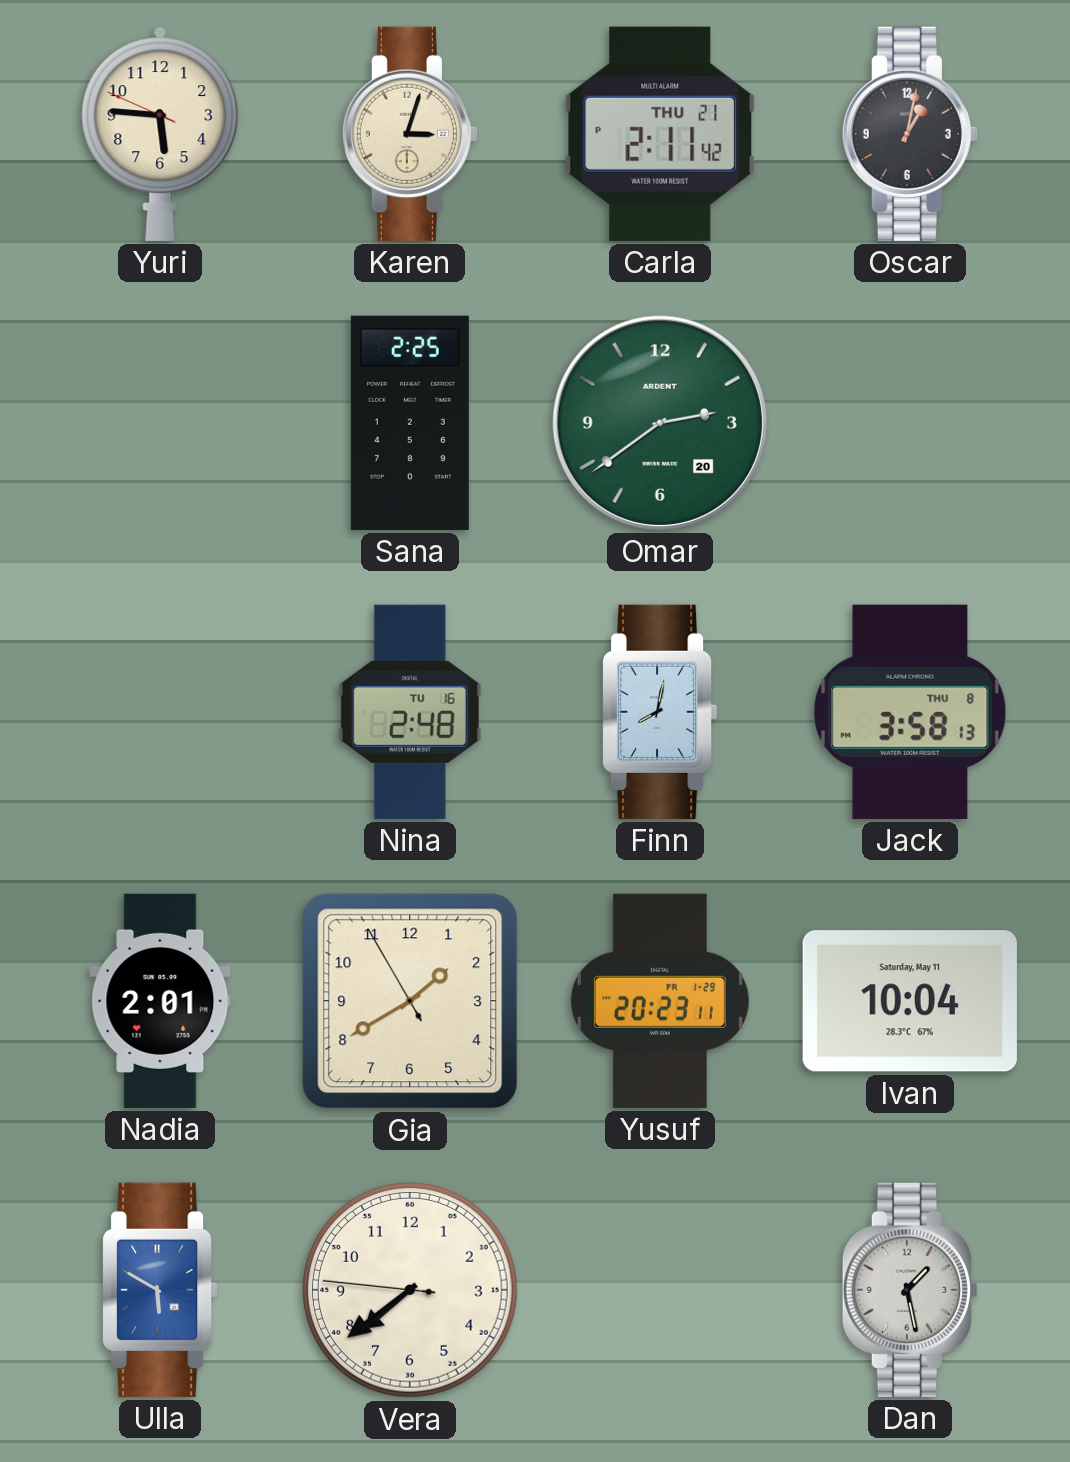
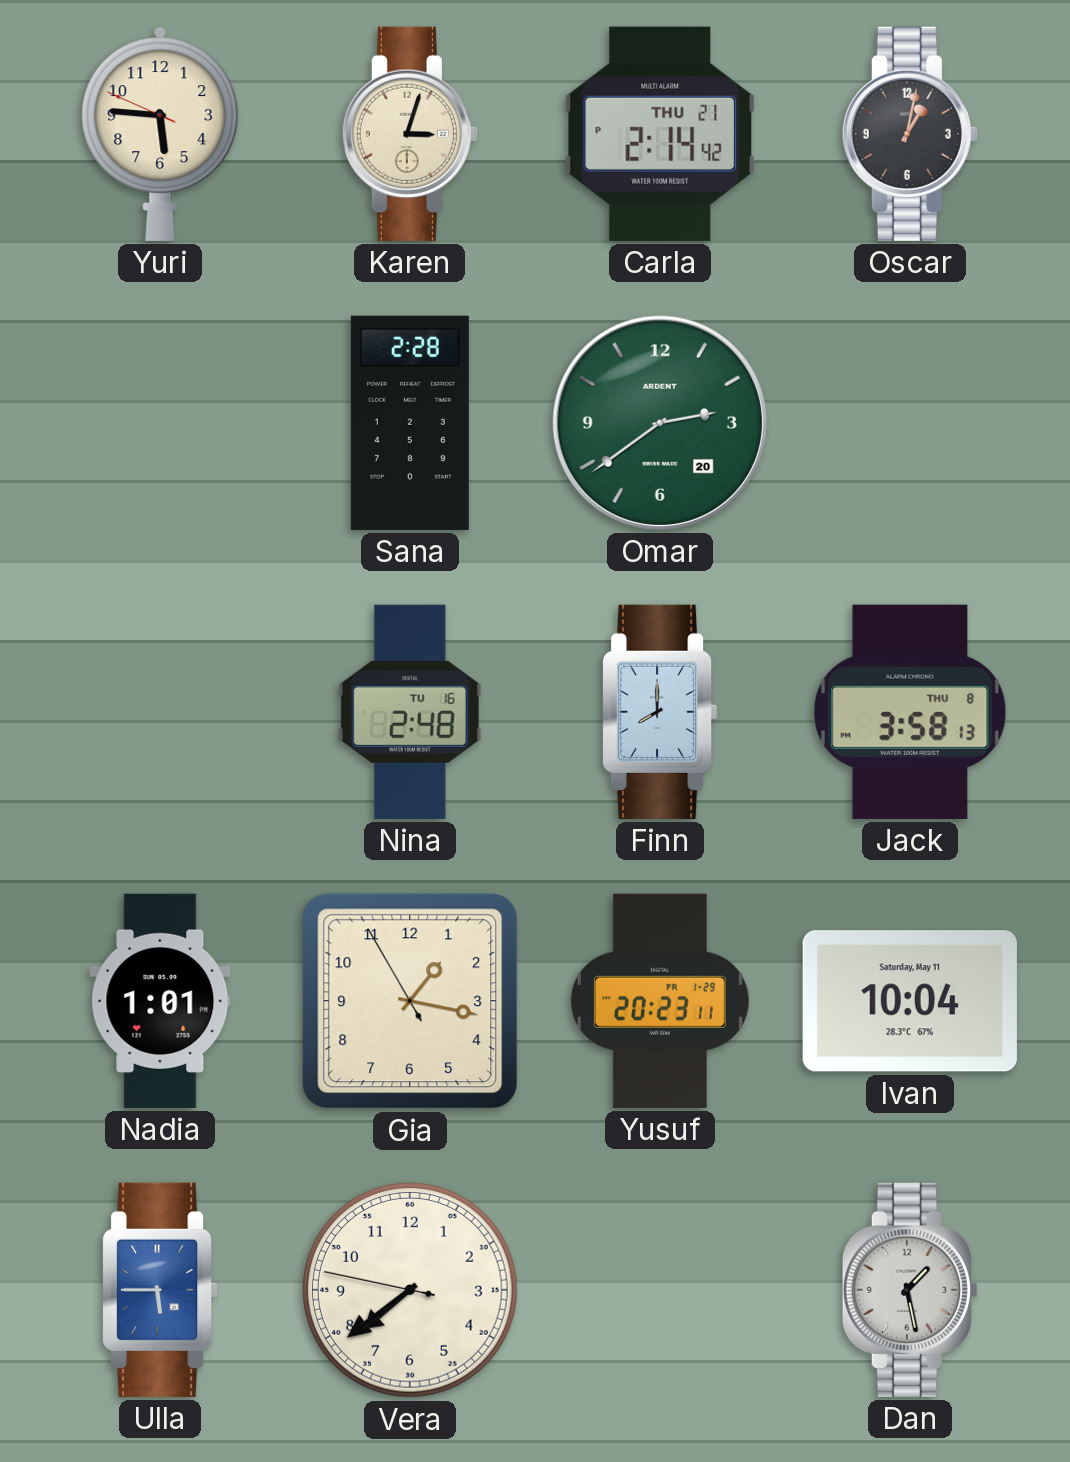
Carla: 2:11 -> 2:14
Sana: 2:25 -> 2:28
Finn: 8:02 -> 8:00
Nadia: 2:01 -> 1:01
Gia: 1:39 -> 1:16
Ulla: 5:50 -> 5:45
Vera: 7:38:46 -> 7:38:47
